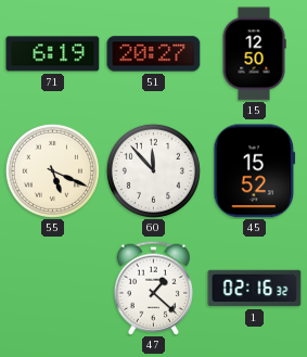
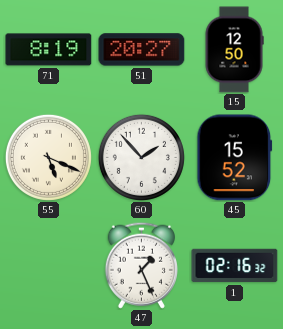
71: 6:19 -> 8:19
60: 11:53 -> 1:53
47: 1:22 -> 1:26
